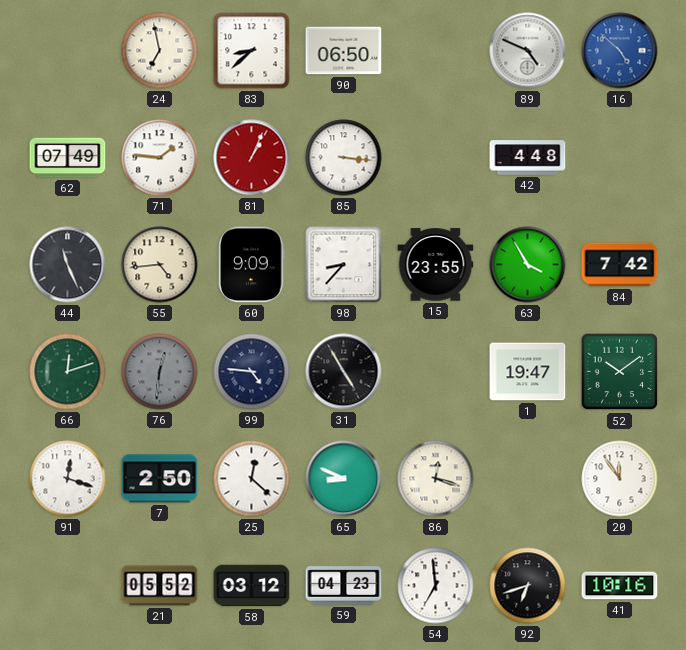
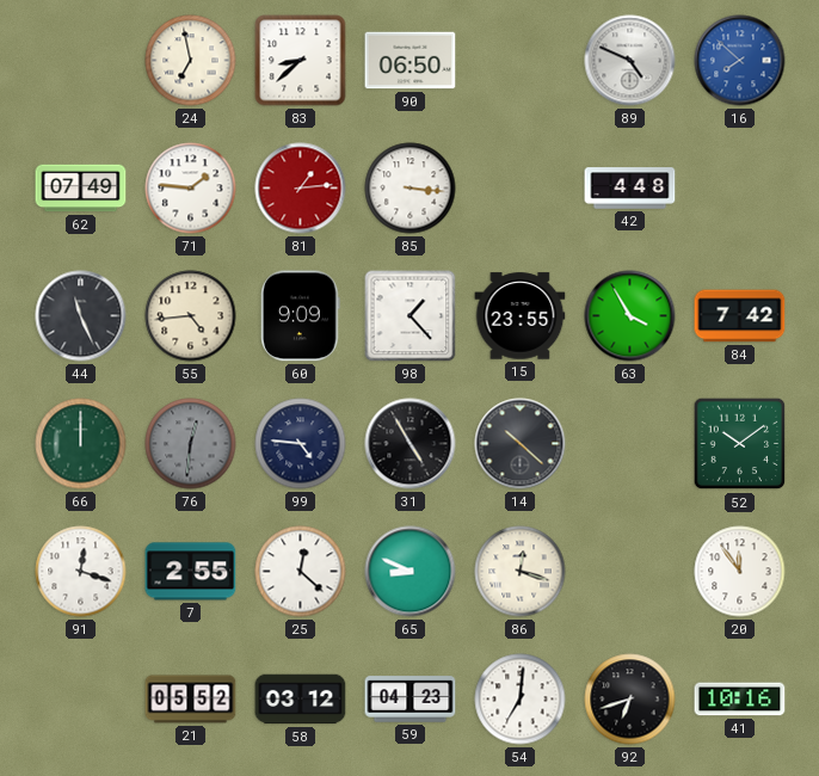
16: 4:52 -> 7:52
81: 1:04 -> 1:14
98: 8:37 -> 1:23
66: 12:12 -> 12:00
14: none -> 10:22
1: 19:47 -> none
7: 2:50 -> 2:55
54: 6:59 -> 7:01
